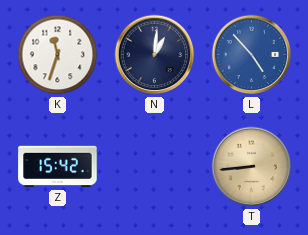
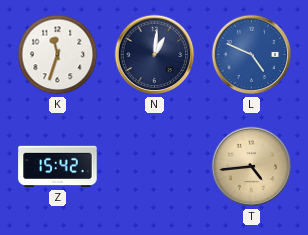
L: 4:53 -> 4:49
T: 8:44 -> 4:44
